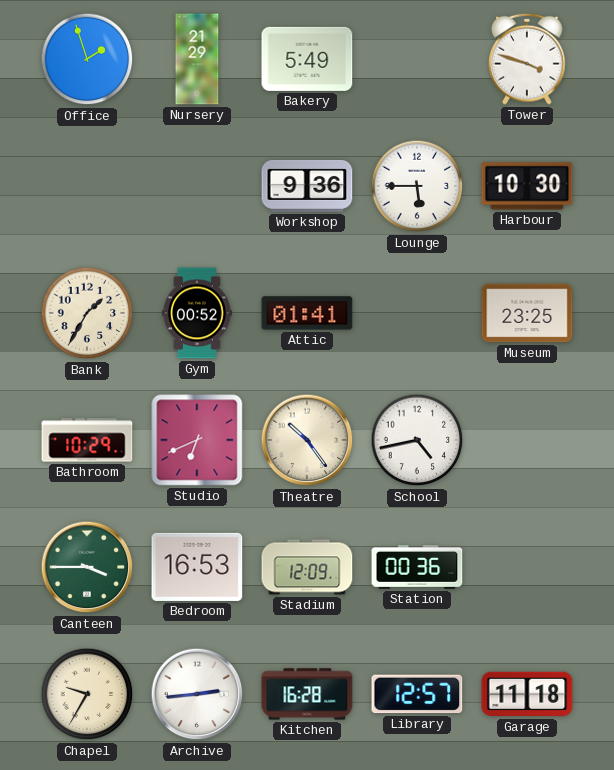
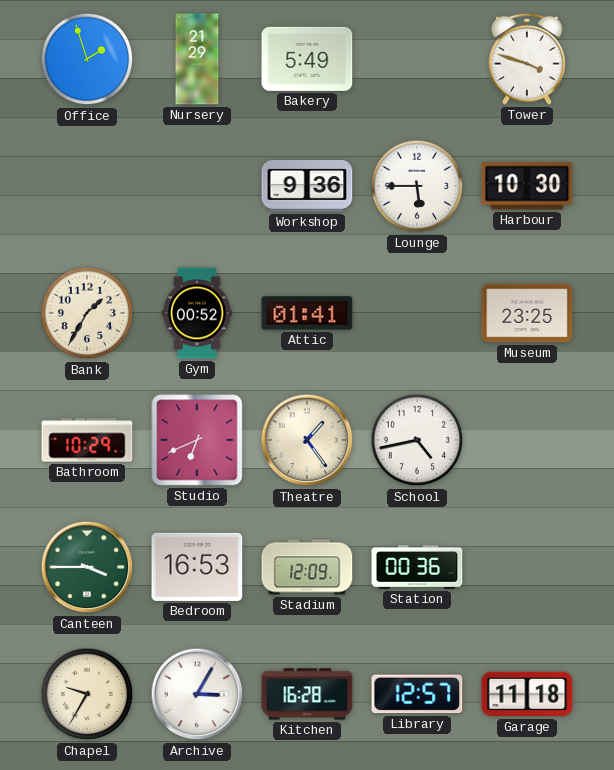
Theatre: 10:24 -> 1:24
Archive: 2:44 -> 3:05
